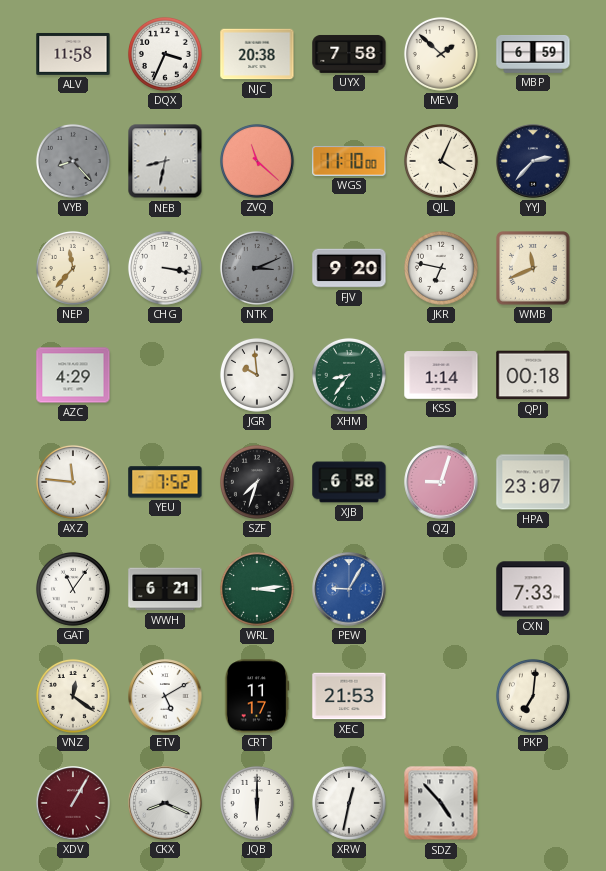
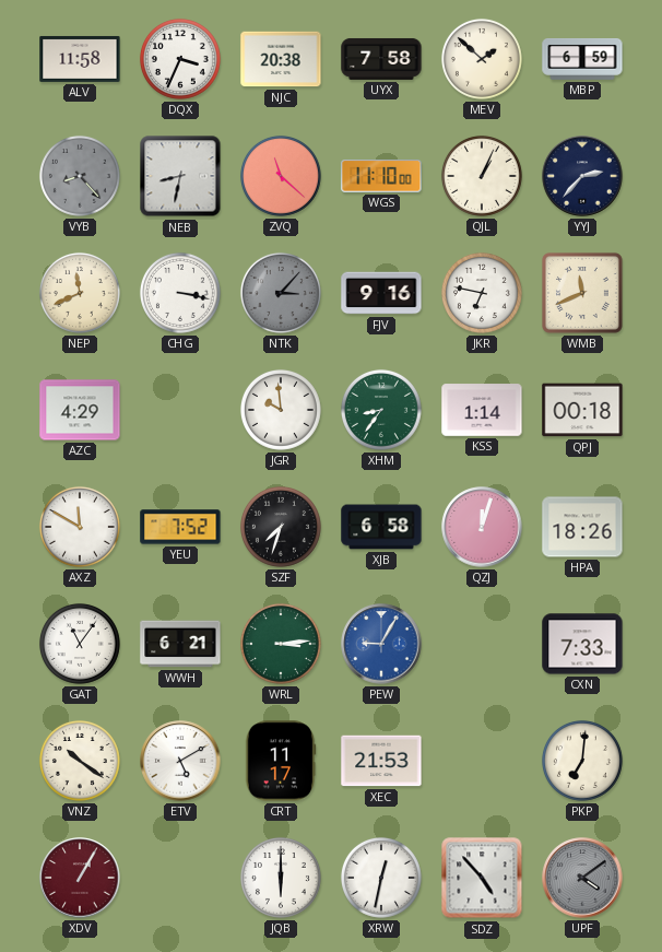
QJL: 4:04 -> 1:04
NEP: 11:37 -> 11:41
NTK: 3:11 -> 3:07
FJV: 9:20 -> 9:16
AXZ: 11:46 -> 11:50
QZJ: 9:03 -> 12:03
HPA: 23:07 -> 18:26
VNZ: 12:21 -> 10:21
CKX: 8:19 -> none
UPF: none -> 4:09
